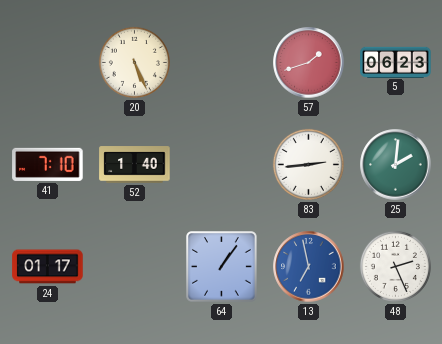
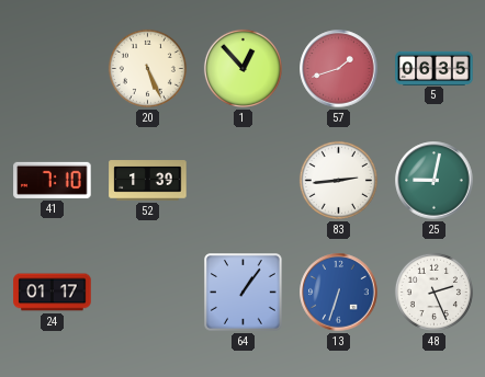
1: none -> 12:53
5: 06:23 -> 06:35
52: 1:40 -> 1:39
25: 2:01 -> 9:02
13: 6:58 -> 6:33
